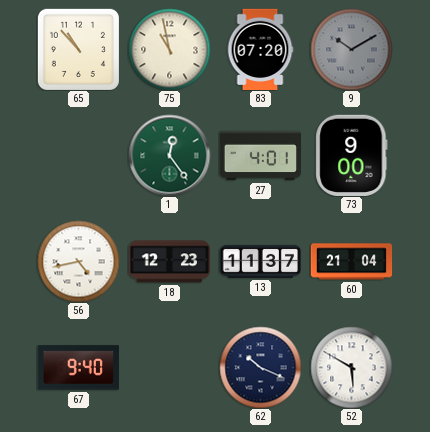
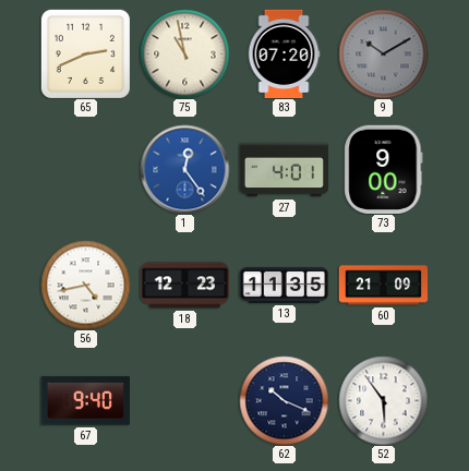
65: 10:53 -> 2:41
1 dial: green -> blue
13: 11:37 -> 11:35
60: 21:04 -> 21:09
52: 5:50 -> 5:54
